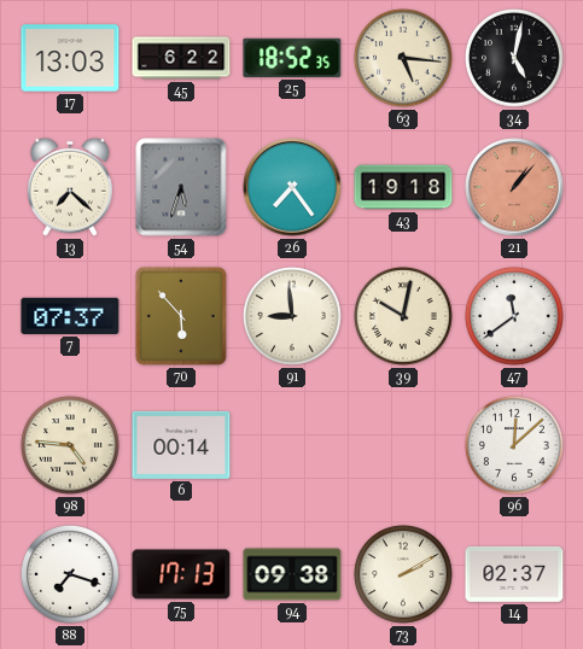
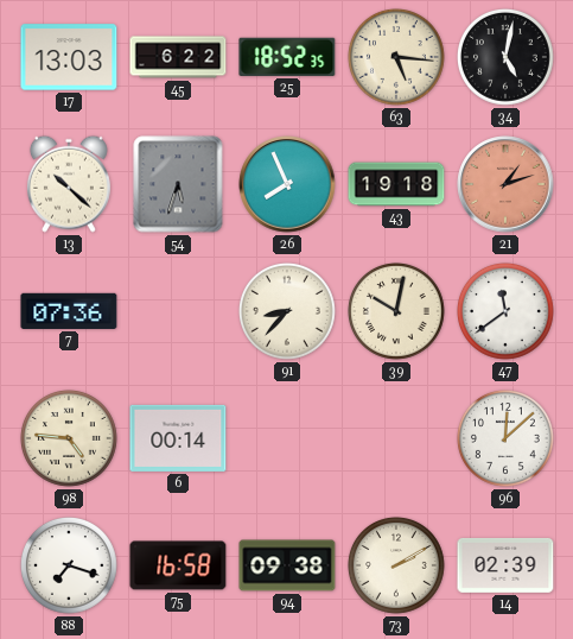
13: 7:22 -> 10:22
26: 7:24 -> 7:56
21: 1:07 -> 1:12
7: 07:37 -> 07:36
70: 5:53 -> none
91: 8:59 -> 8:37
75: 17:13 -> 16:58
14: 02:37 -> 02:39
